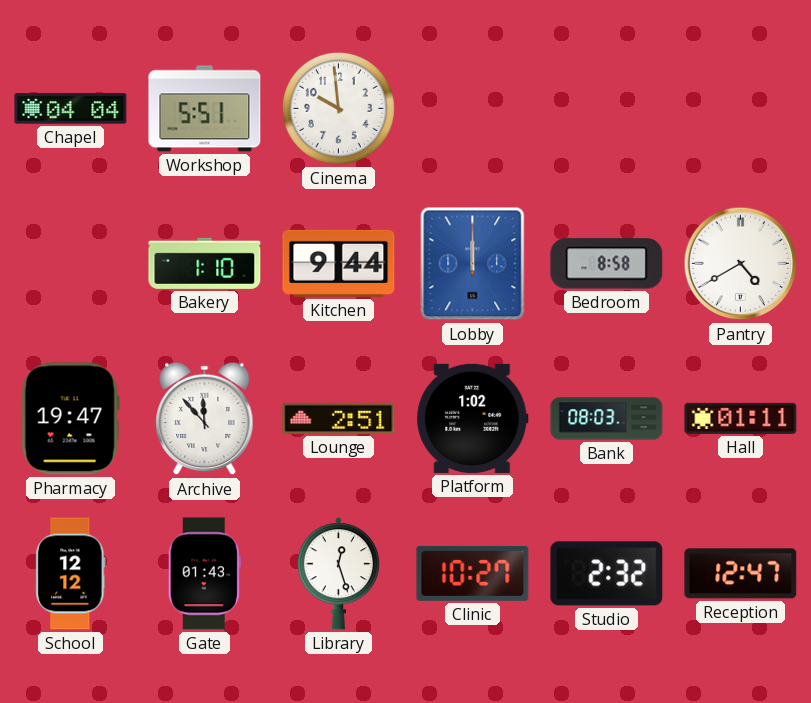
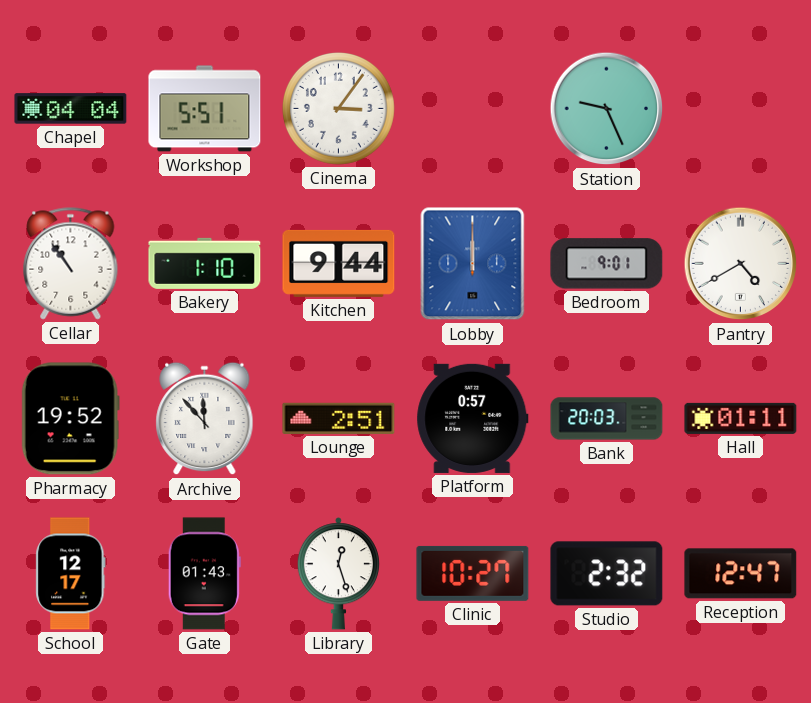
Cinema: 9:59 -> 3:06
Station: none -> 9:26
Cellar: none -> 10:54
Bedroom: 8:58 -> 9:01
Pharmacy: 19:47 -> 19:52
Platform: 1:02 -> 0:57
Bank: 08:03 -> 20:03
School: 12:12 -> 12:17
